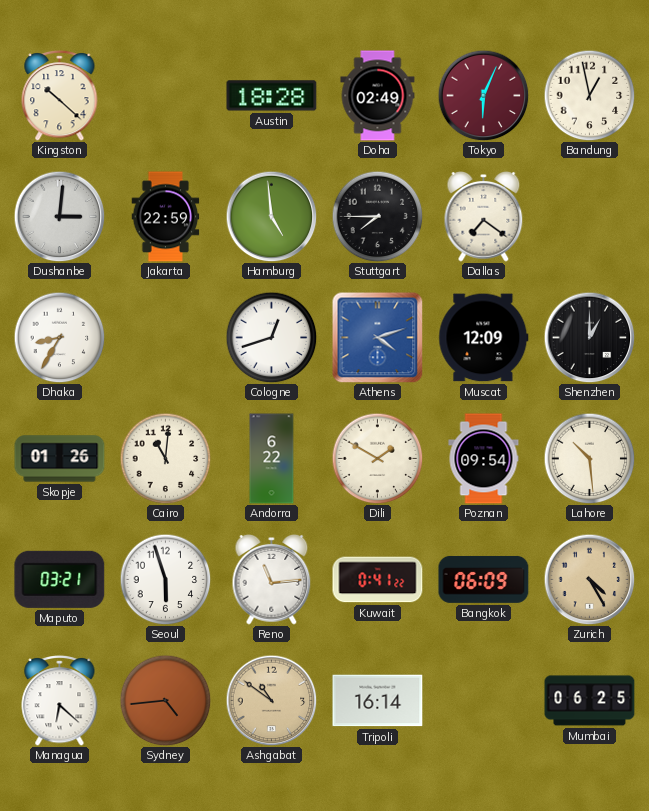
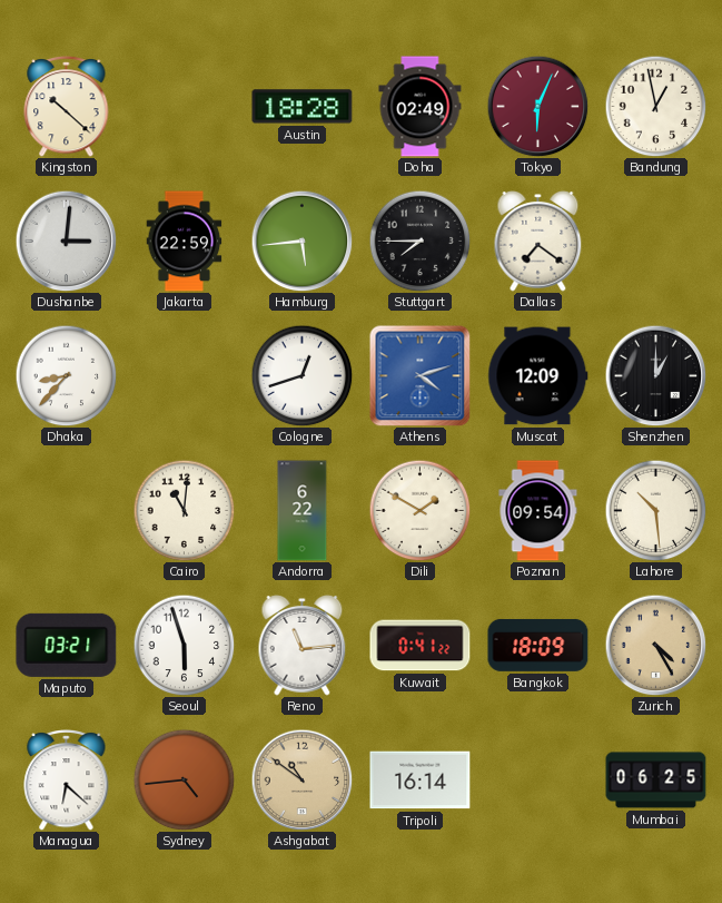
Hamburg: 4:59 -> 5:44
Dhaka: 8:35 -> 8:37
Skopje: 01:26 -> none
Bangkok: 06:09 -> 18:09
